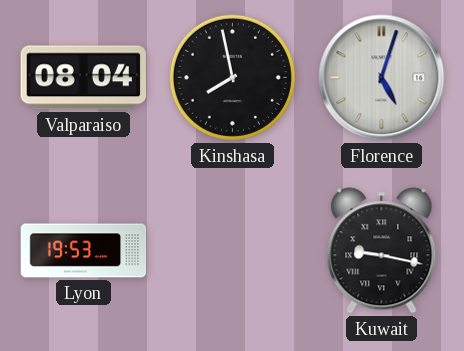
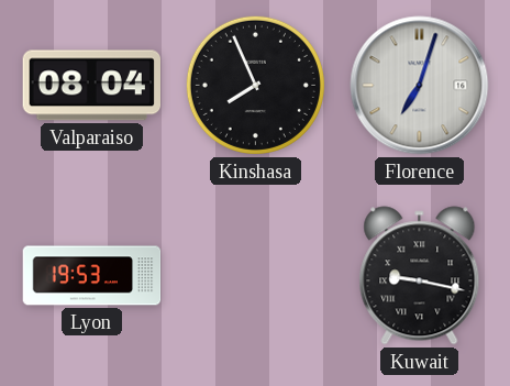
Kinshasa: 7:58 -> 7:56
Florence: 5:03 -> 7:03
